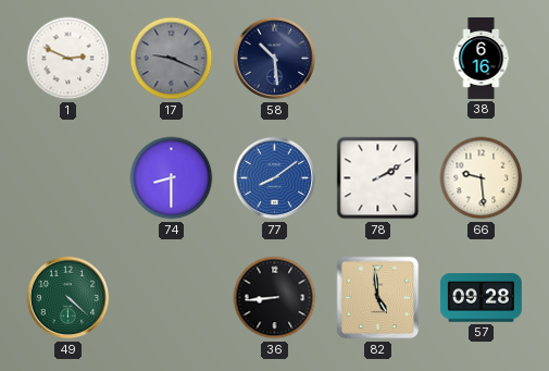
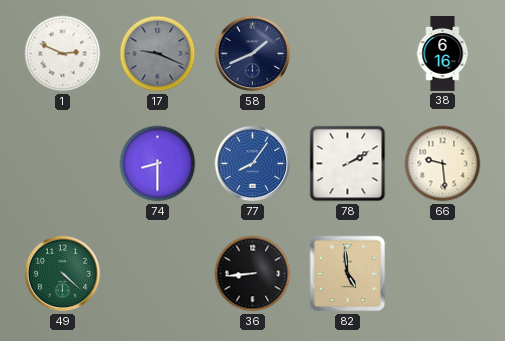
58: 10:29 -> 1:41
77: 8:09 -> 8:06
57: 09:28 -> none
